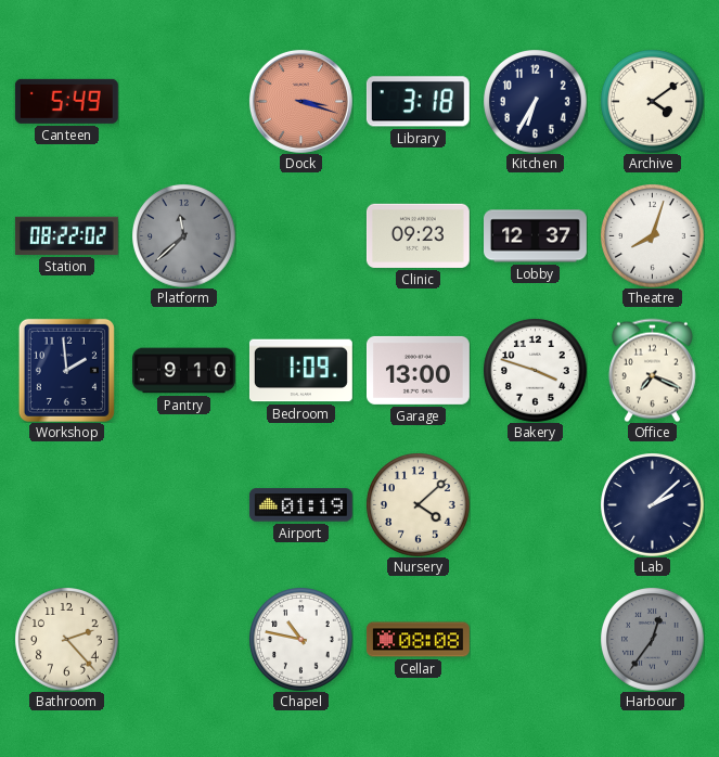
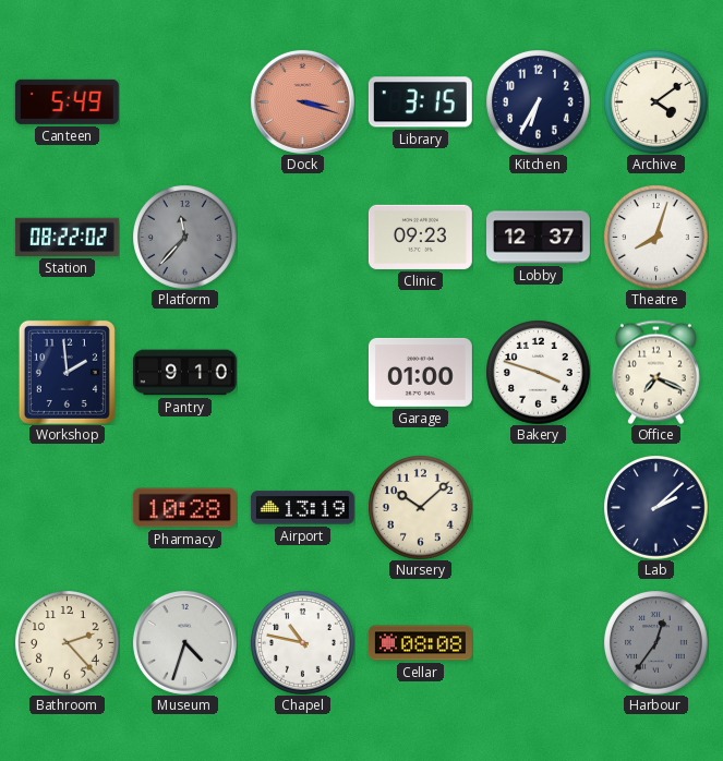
Library: 3:18 -> 3:15
Platform: 11:38 -> 11:37
Bedroom: 1:09 -> none
Garage: 13:00 -> 01:00
Pharmacy: none -> 10:28
Airport: 01:19 -> 13:19
Nursery: 4:08 -> 10:08
Museum: none -> 4:33
